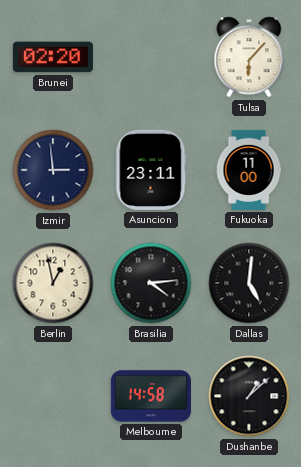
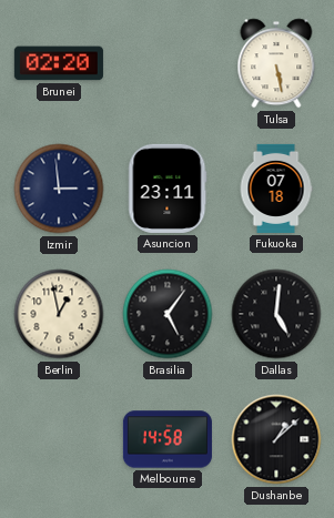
Tulsa: 6:07 -> 5:28
Fukuoka: 11:00 -> 07:18
Brasilia: 4:14 -> 5:06
